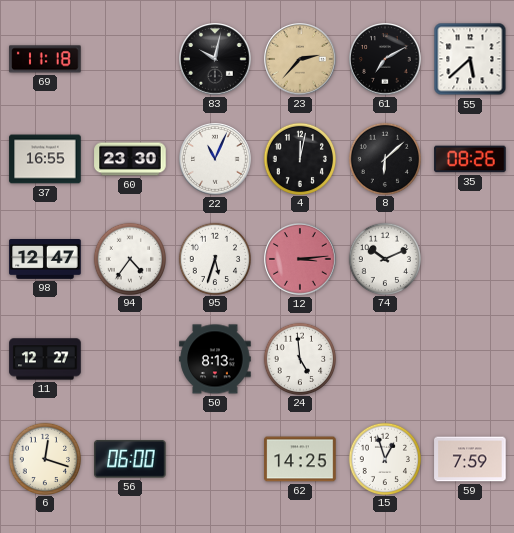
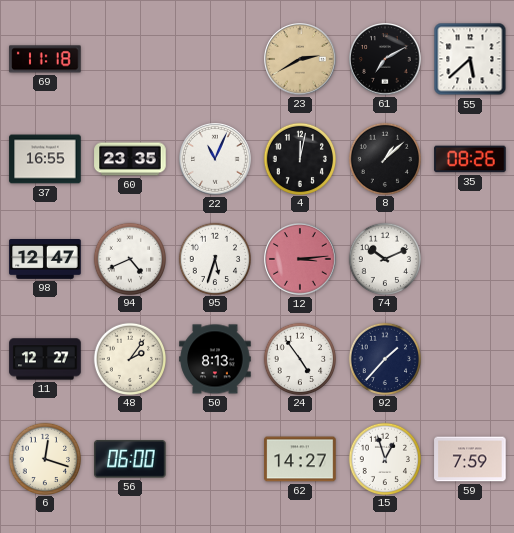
83: 10:02 -> none
23: 2:37 -> 2:40
60: 23:30 -> 23:35
8: 6:08 -> 1:08
94: 4:36 -> 4:41
48: none -> 2:06
24: 4:59 -> 4:54
92: none -> 1:37
62: 14:25 -> 14:27
